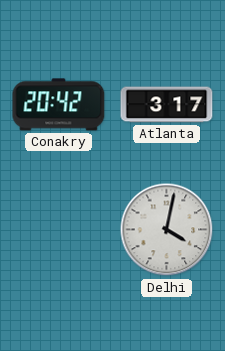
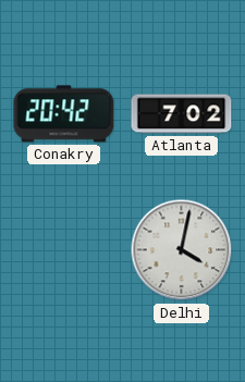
Atlanta: 3:17 -> 7:02
